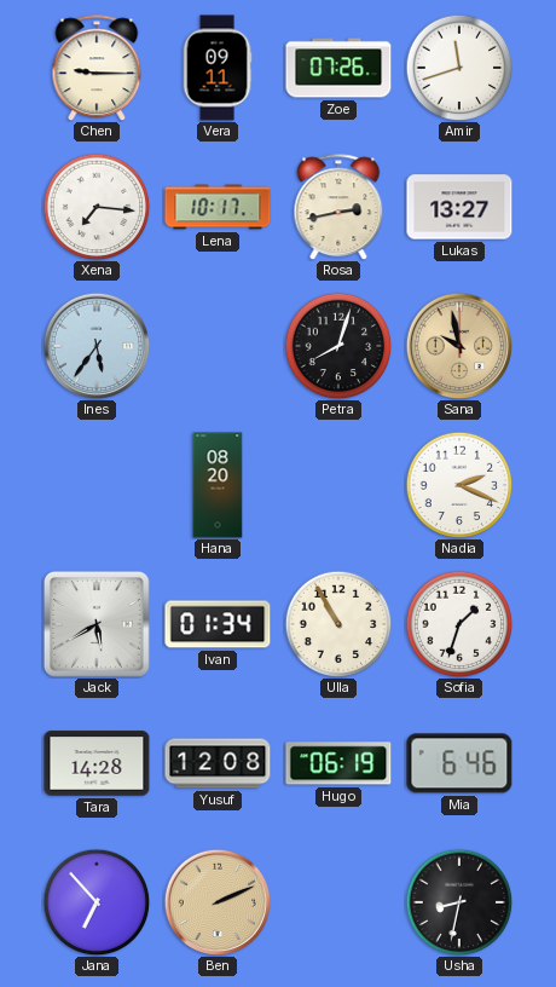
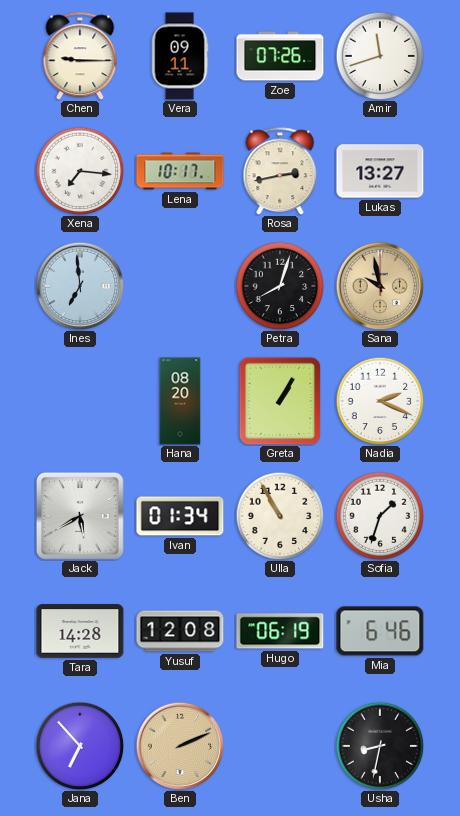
Ines: 5:36 -> 6:59
Greta: none -> 1:05
